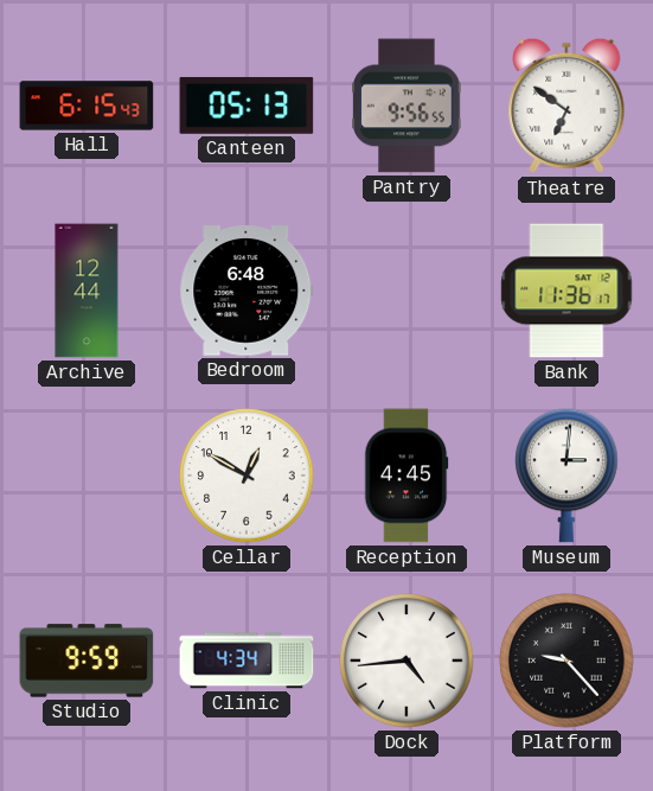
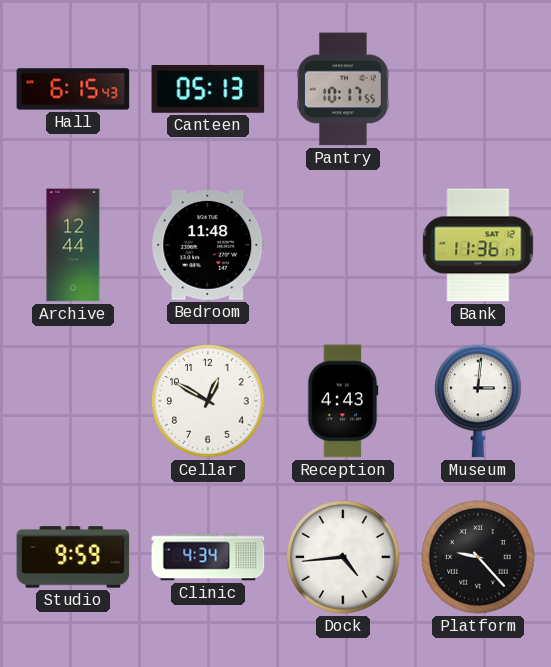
Pantry: 9:56 -> 10:17
Theatre: 6:51 -> none
Bedroom: 6:48 -> 11:48
Reception: 4:45 -> 4:43
